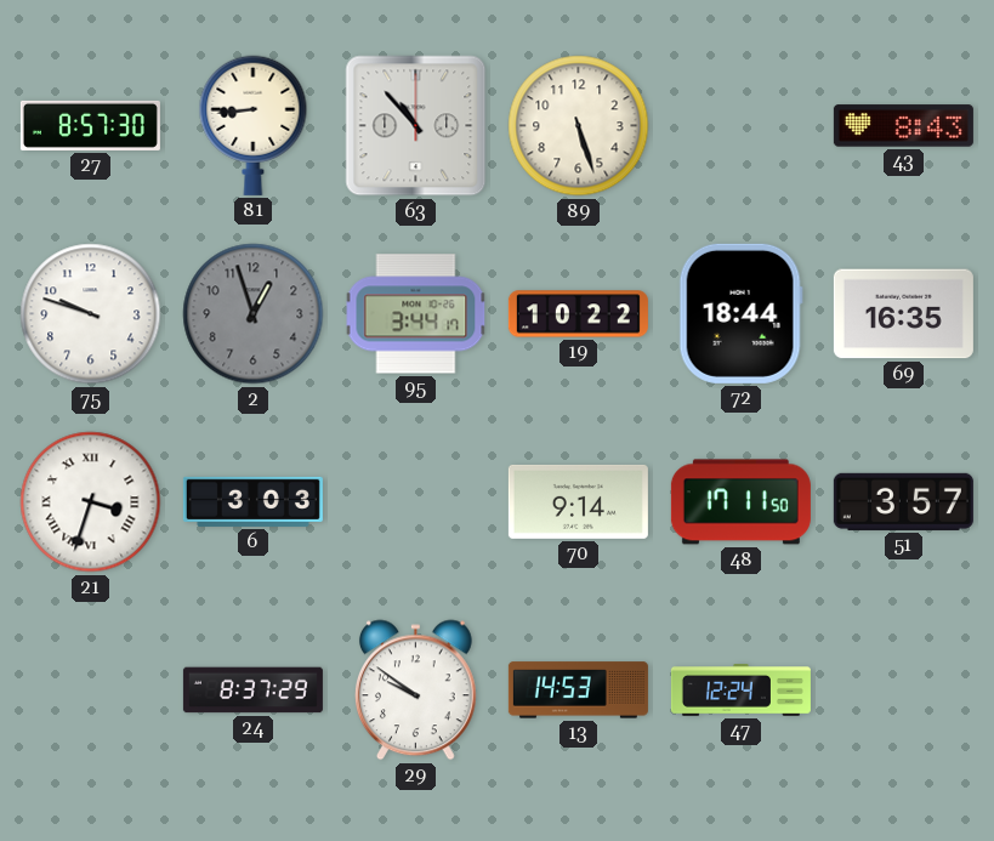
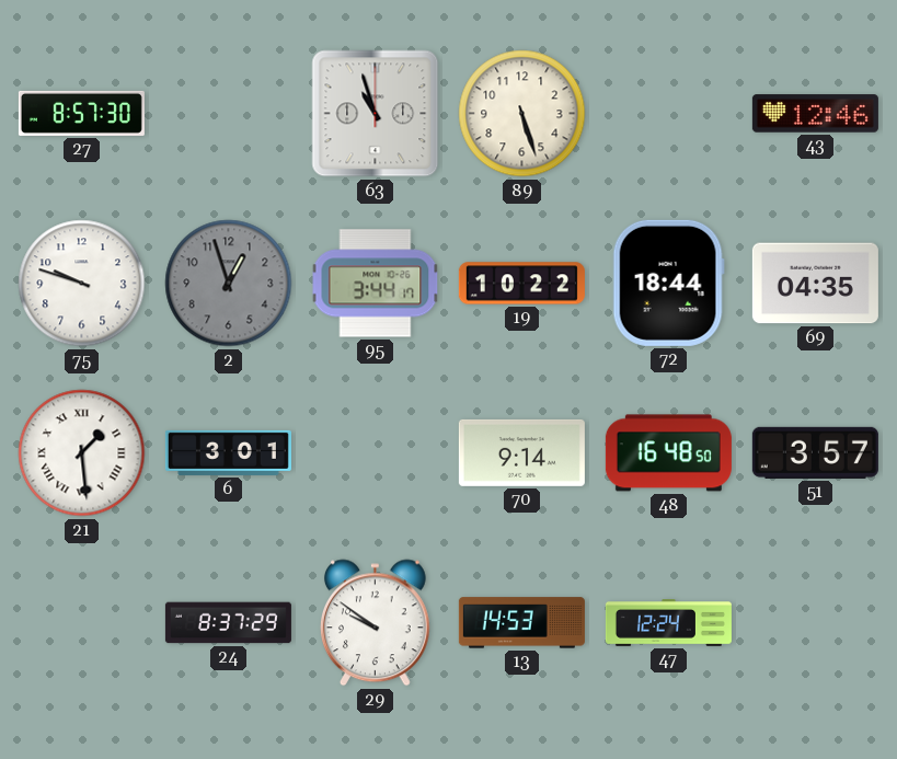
81: 8:44 -> none
63: 10:53 -> 10:57
43: 8:43 -> 12:46
69: 16:35 -> 04:35
21: 3:33 -> 1:29
6: 3:03 -> 3:01
48: 17:11 -> 16:48
